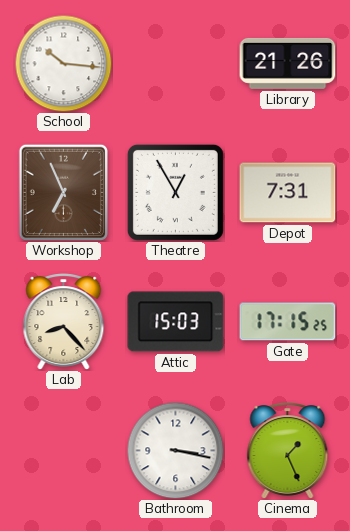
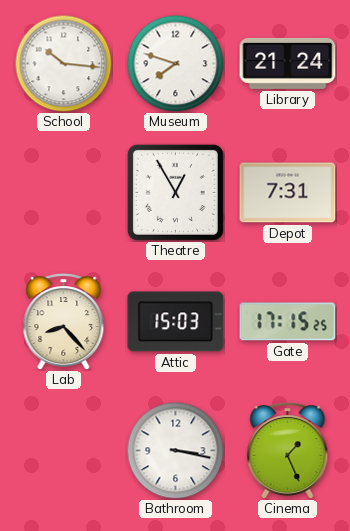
Museum: none -> 7:48
Library: 21:26 -> 21:24
Workshop: 6:56 -> none
